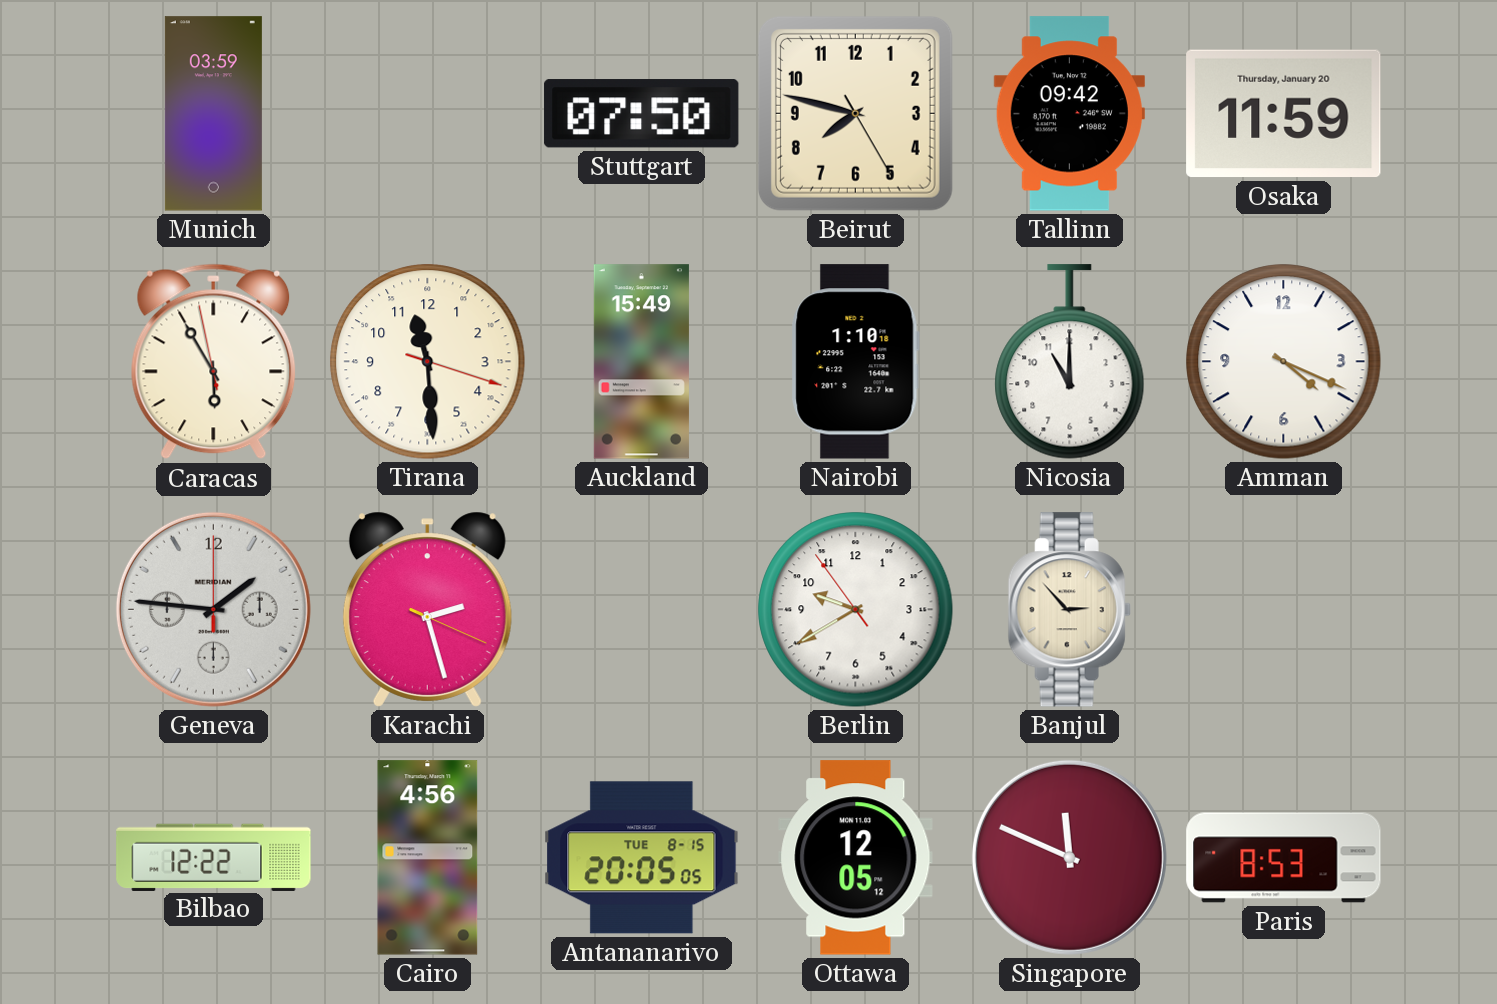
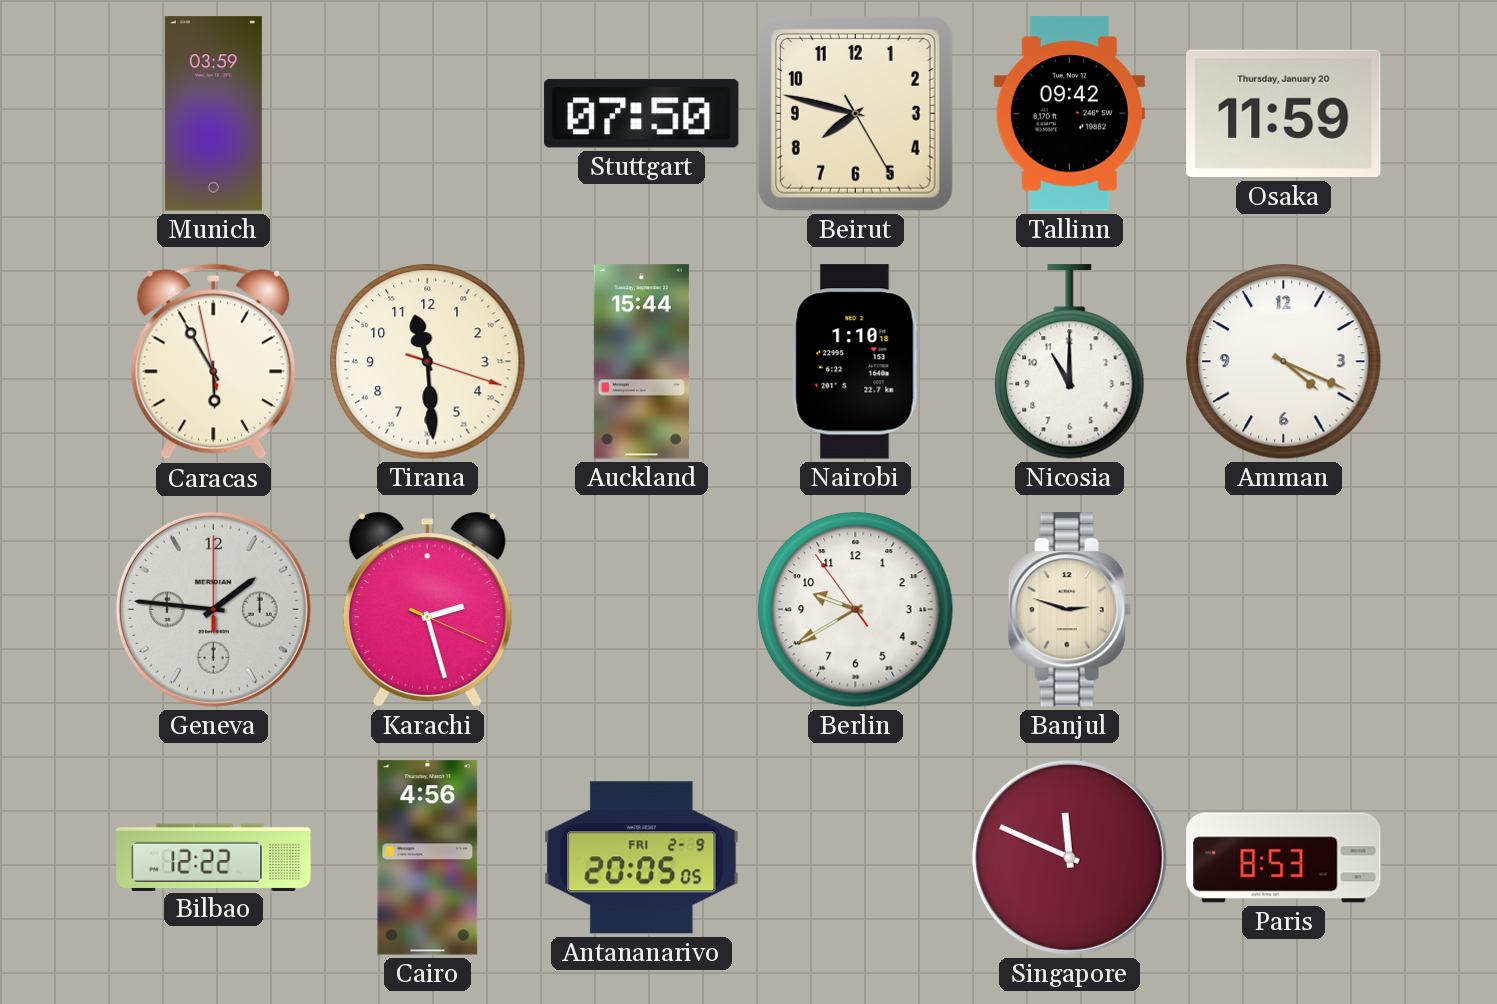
Auckland: 15:49 -> 15:44
Banjul: 2:53 -> 2:48
Antananarivo date: TUE 8-15 -> FRI 2-9
Ottawa: 12:05 -> none
